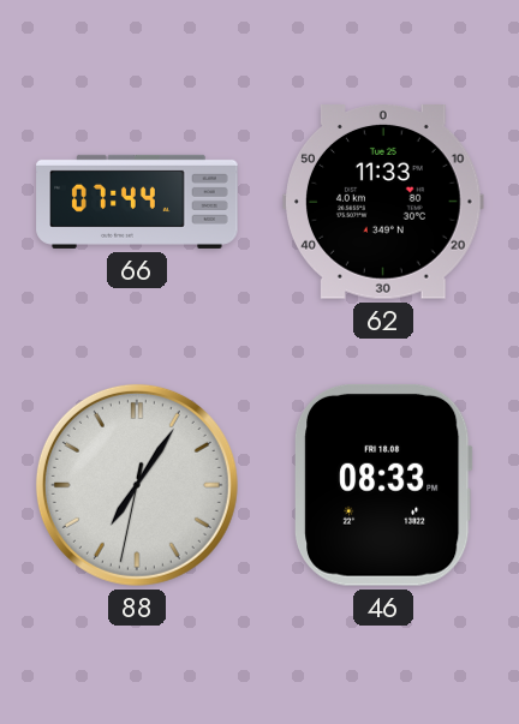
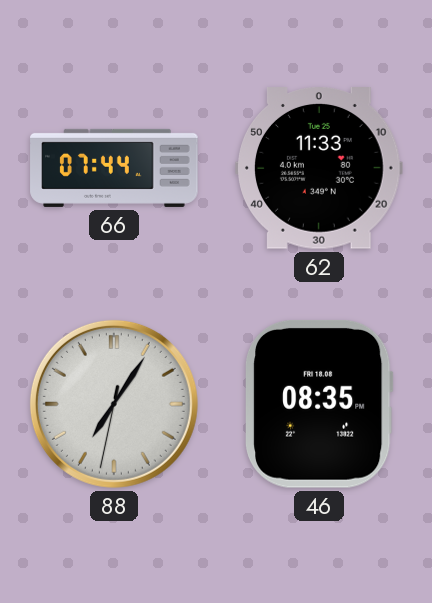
46: 08:33 -> 08:35
